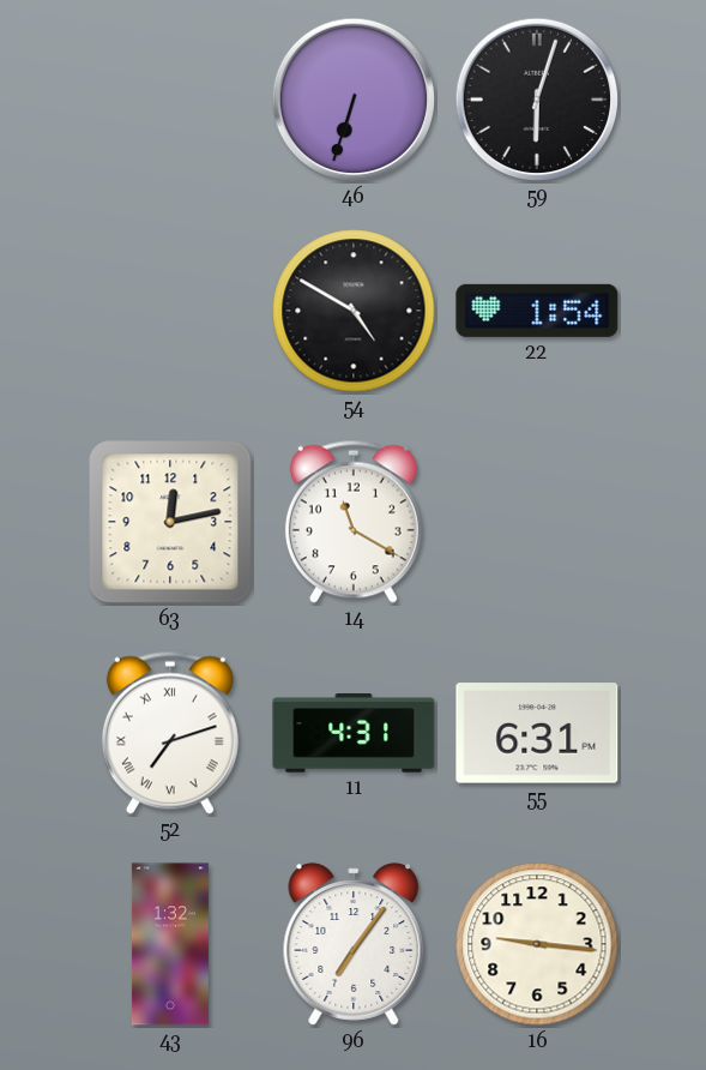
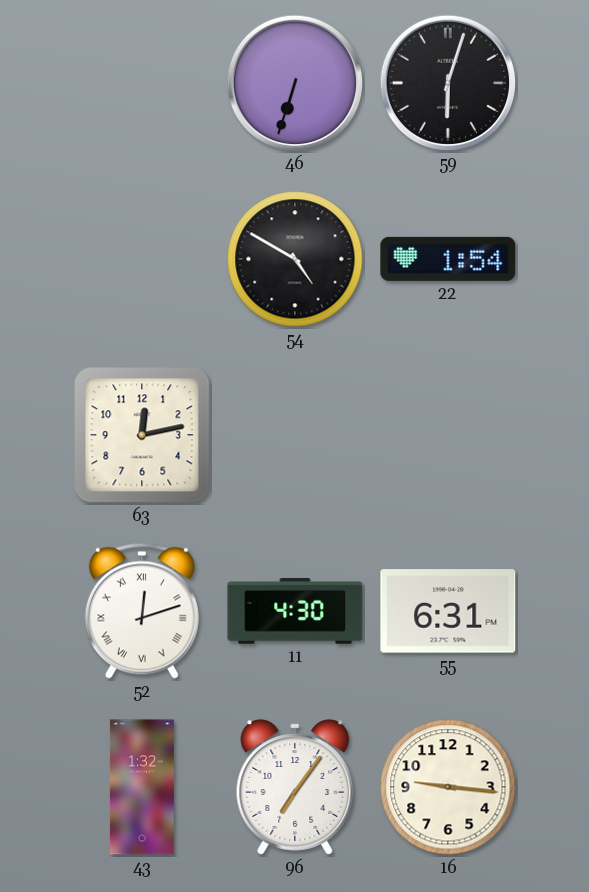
14: 11:20 -> none
52: 7:12 -> 12:12
11: 4:31 -> 4:30
